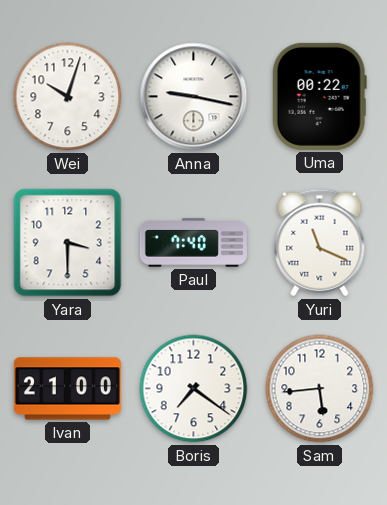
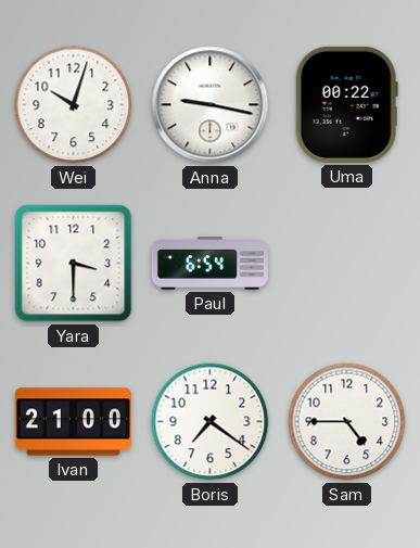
Paul: 7:40 -> 6:54
Yuri: 11:19 -> none
Sam: 5:44 -> 4:45
